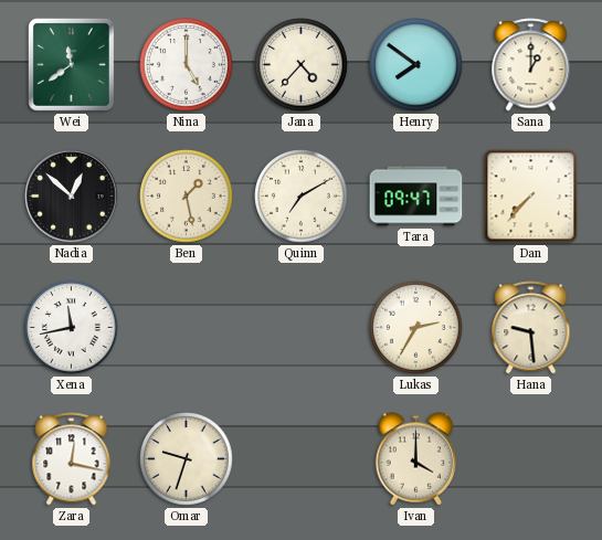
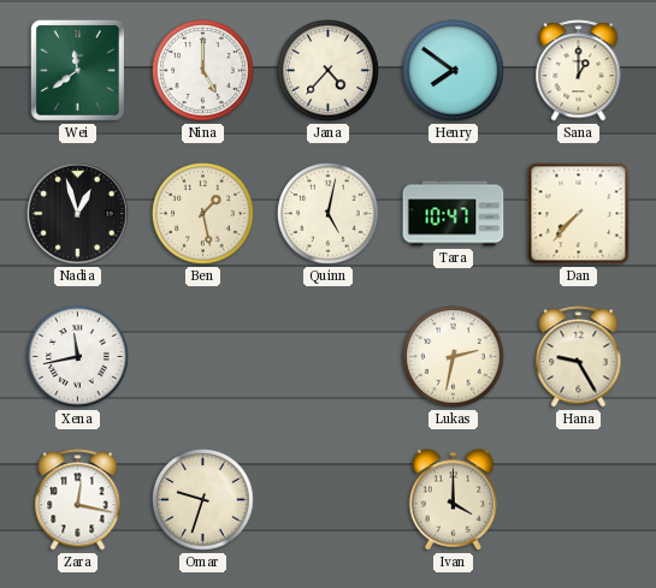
Nadia: 12:52 -> 12:57
Quinn: 7:10 -> 5:02
Tara: 09:47 -> 10:47
Lukas: 2:35 -> 2:32
Hana: 9:29 -> 9:25
